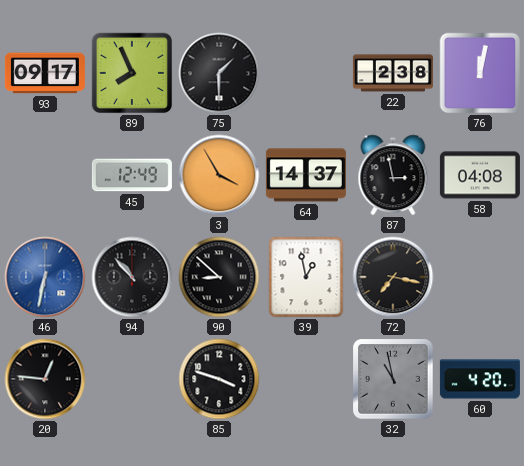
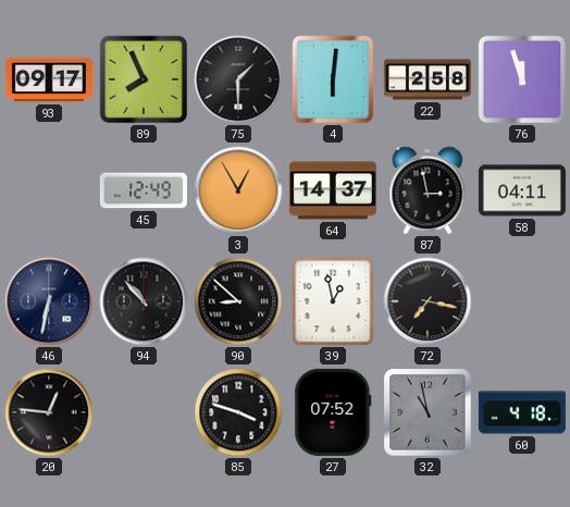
4: none -> 6:01
22: 2:38 -> 2:58
76: 12:02 -> 11:57
3: 3:55 -> 12:55
58: 04:08 -> 04:11
46 dial: blue -> navy
27: none -> 07:52
60: 4:20 -> 4:18
